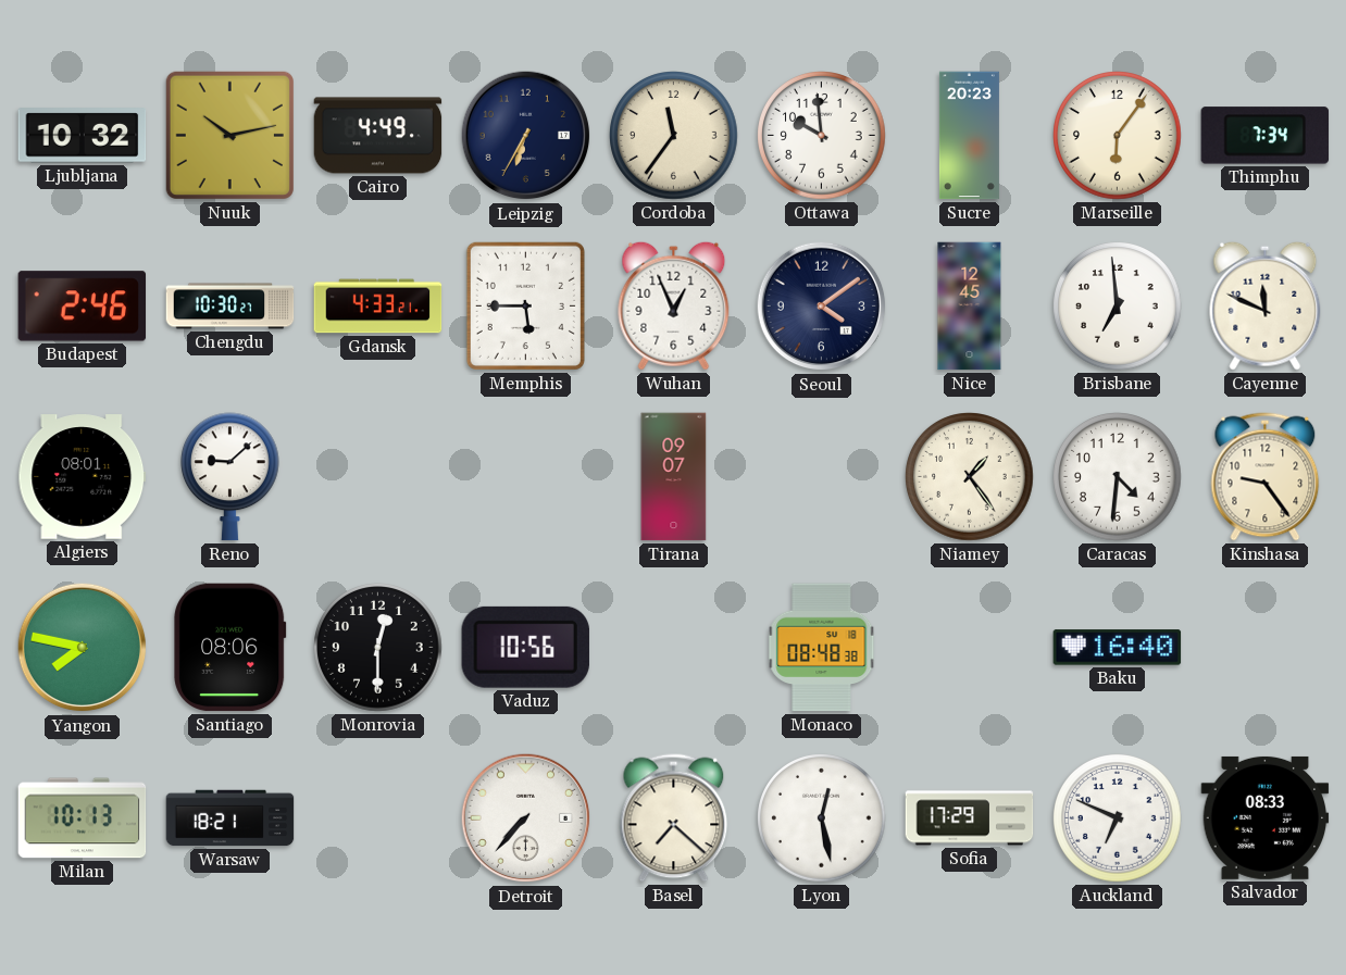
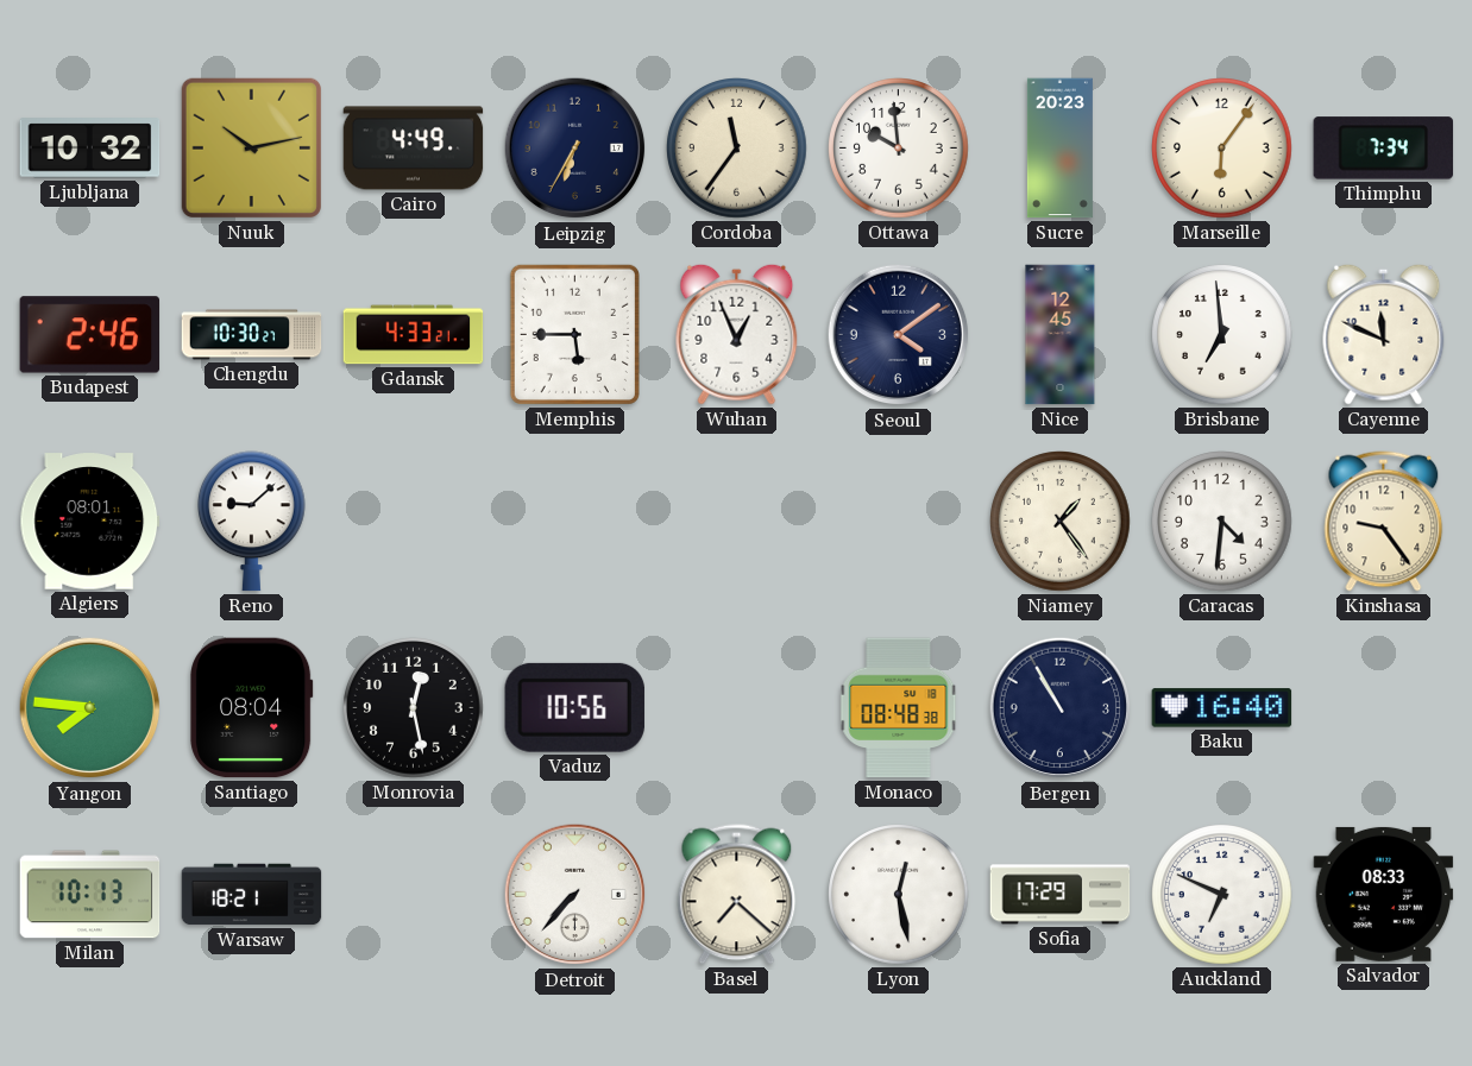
Tirana: 09:07 -> none
Yangon: 7:47 -> 7:46
Santiago: 08:06 -> 08:04
Monrovia: 12:30 -> 12:28
Bergen: none -> 10:55
